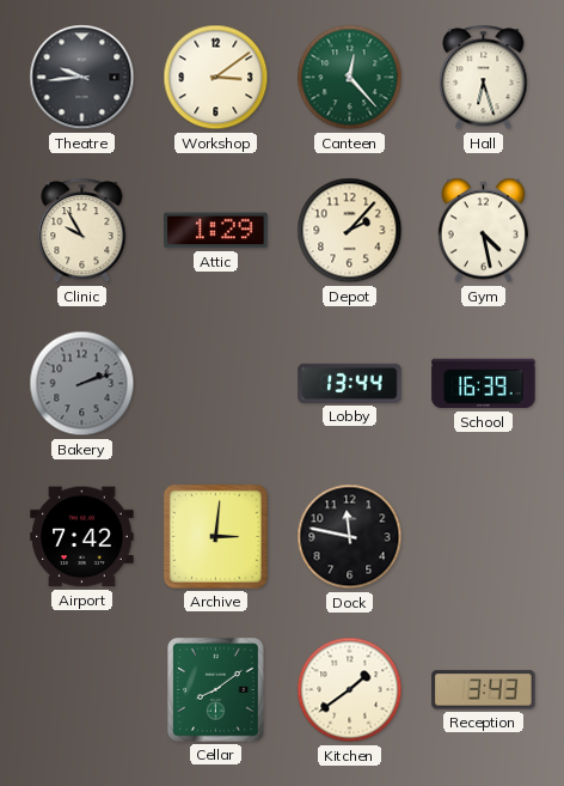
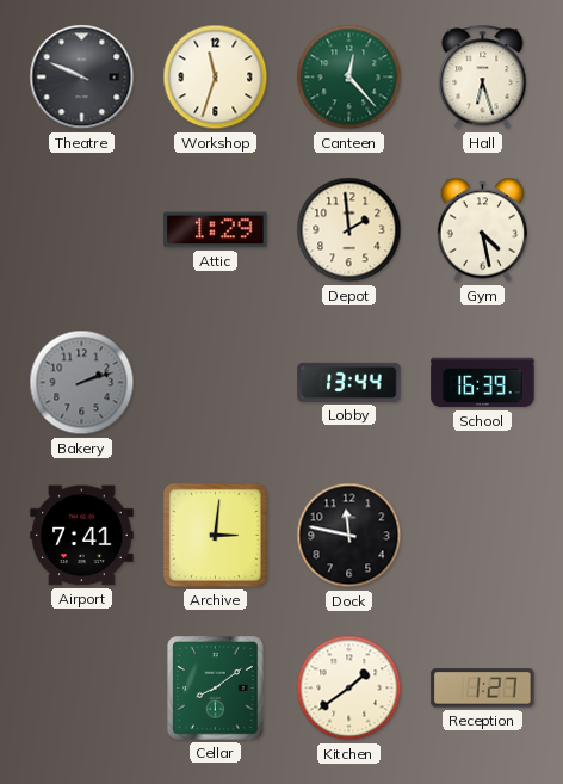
Theatre: 9:44 -> 9:49
Workshop: 3:09 -> 11:33
Clinic: 9:55 -> none
Depot: 2:07 -> 1:59
Airport: 7:42 -> 7:41
Reception: 3:43 -> 1:27
